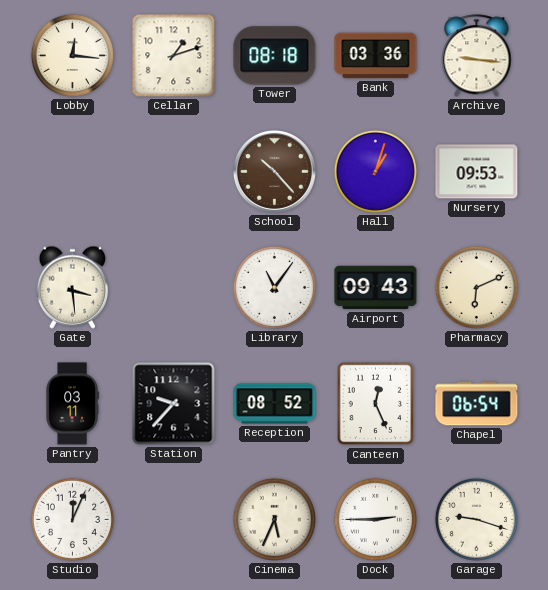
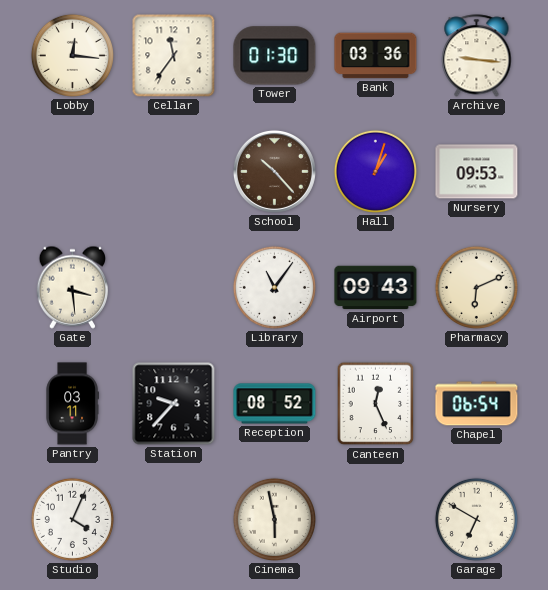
Cellar: 1:12 -> 11:36
Tower: 08:18 -> 01:30
Studio: 12:04 -> 4:04
Cinema: 5:34 -> 5:58
Dock: 2:45 -> none
Garage: 9:18 -> 6:50
